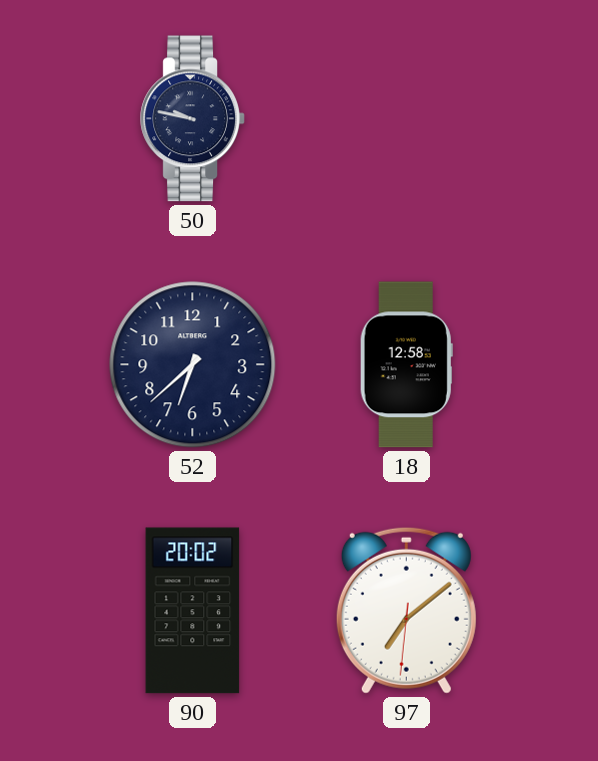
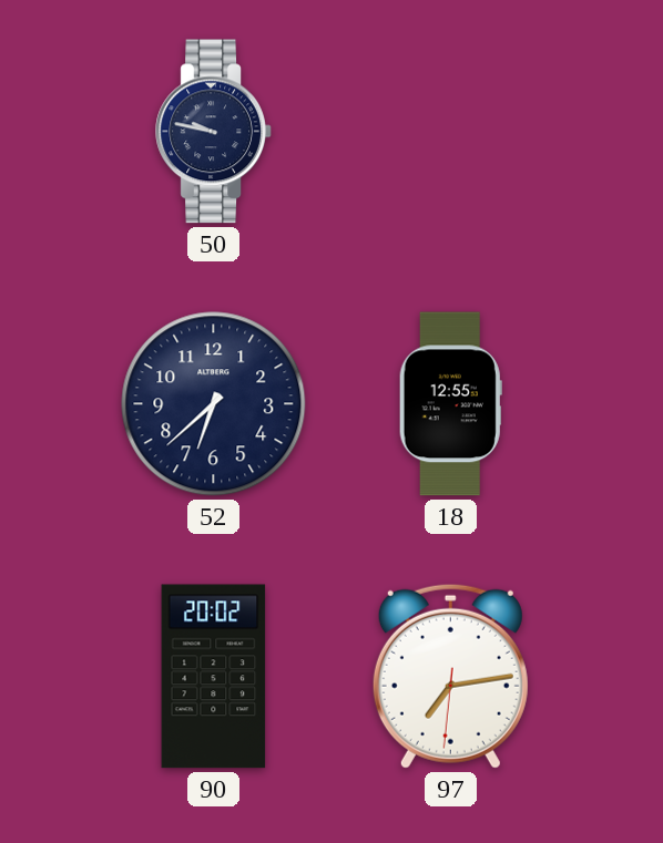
18: 12:58 -> 12:55
97: 7:08 -> 7:13
